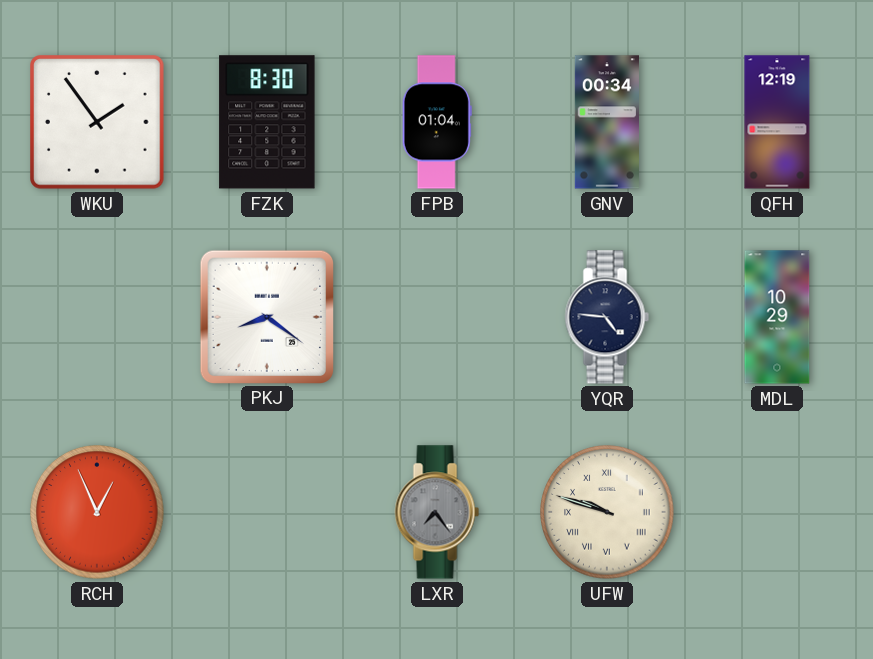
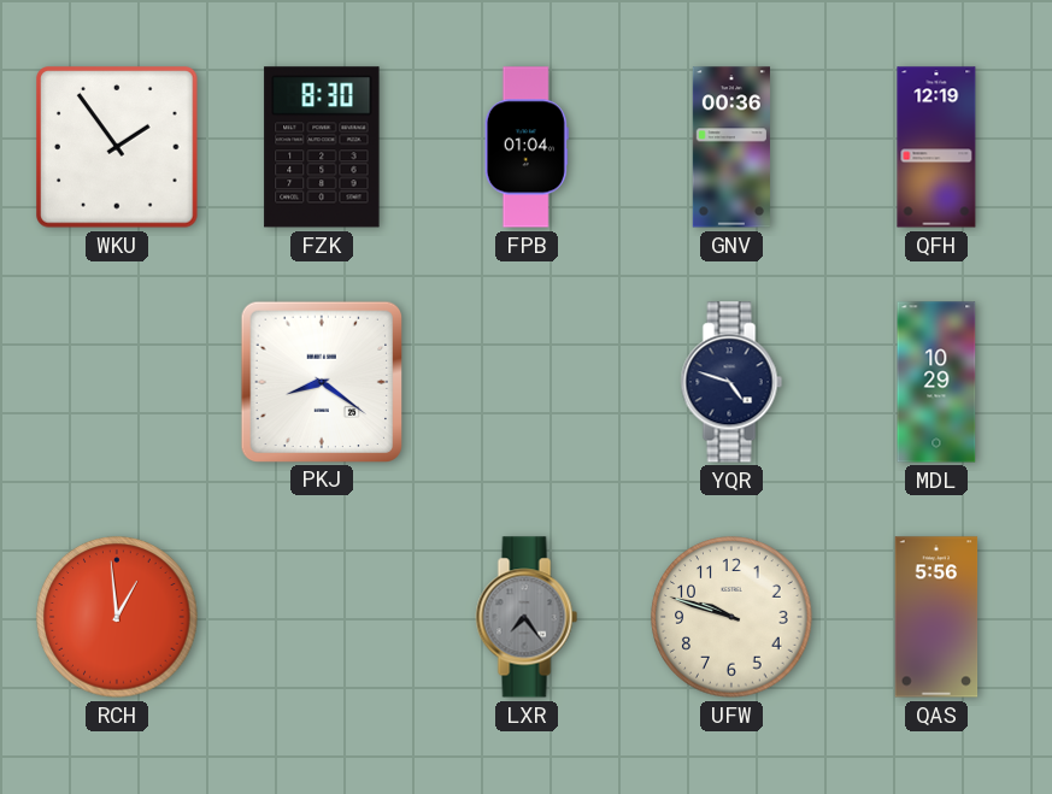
GNV: 00:34 -> 00:36
YQR: 4:46 -> 4:48
RCH: 12:56 -> 12:59
UFW numerals: Roman -> Arabic
QAS: none -> 5:56
